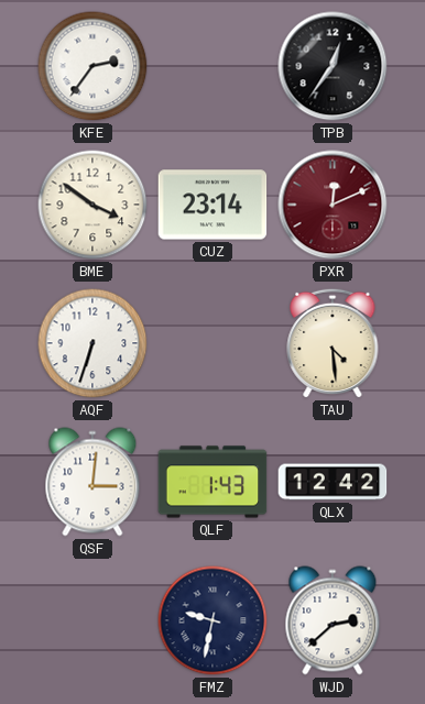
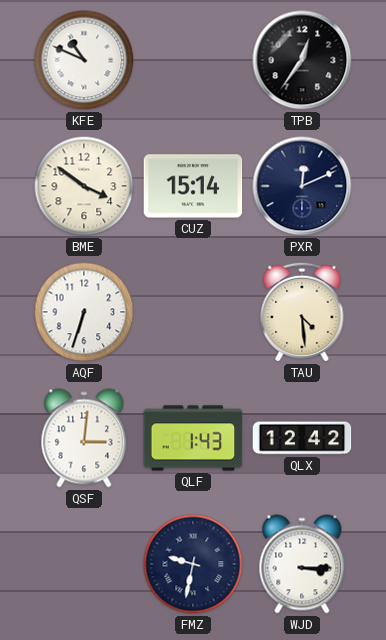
KFE: 2:36 -> 10:49
CUZ: 23:14 -> 15:14
PXR dial: burgundy -> navy
WJD: 2:38 -> 3:15
